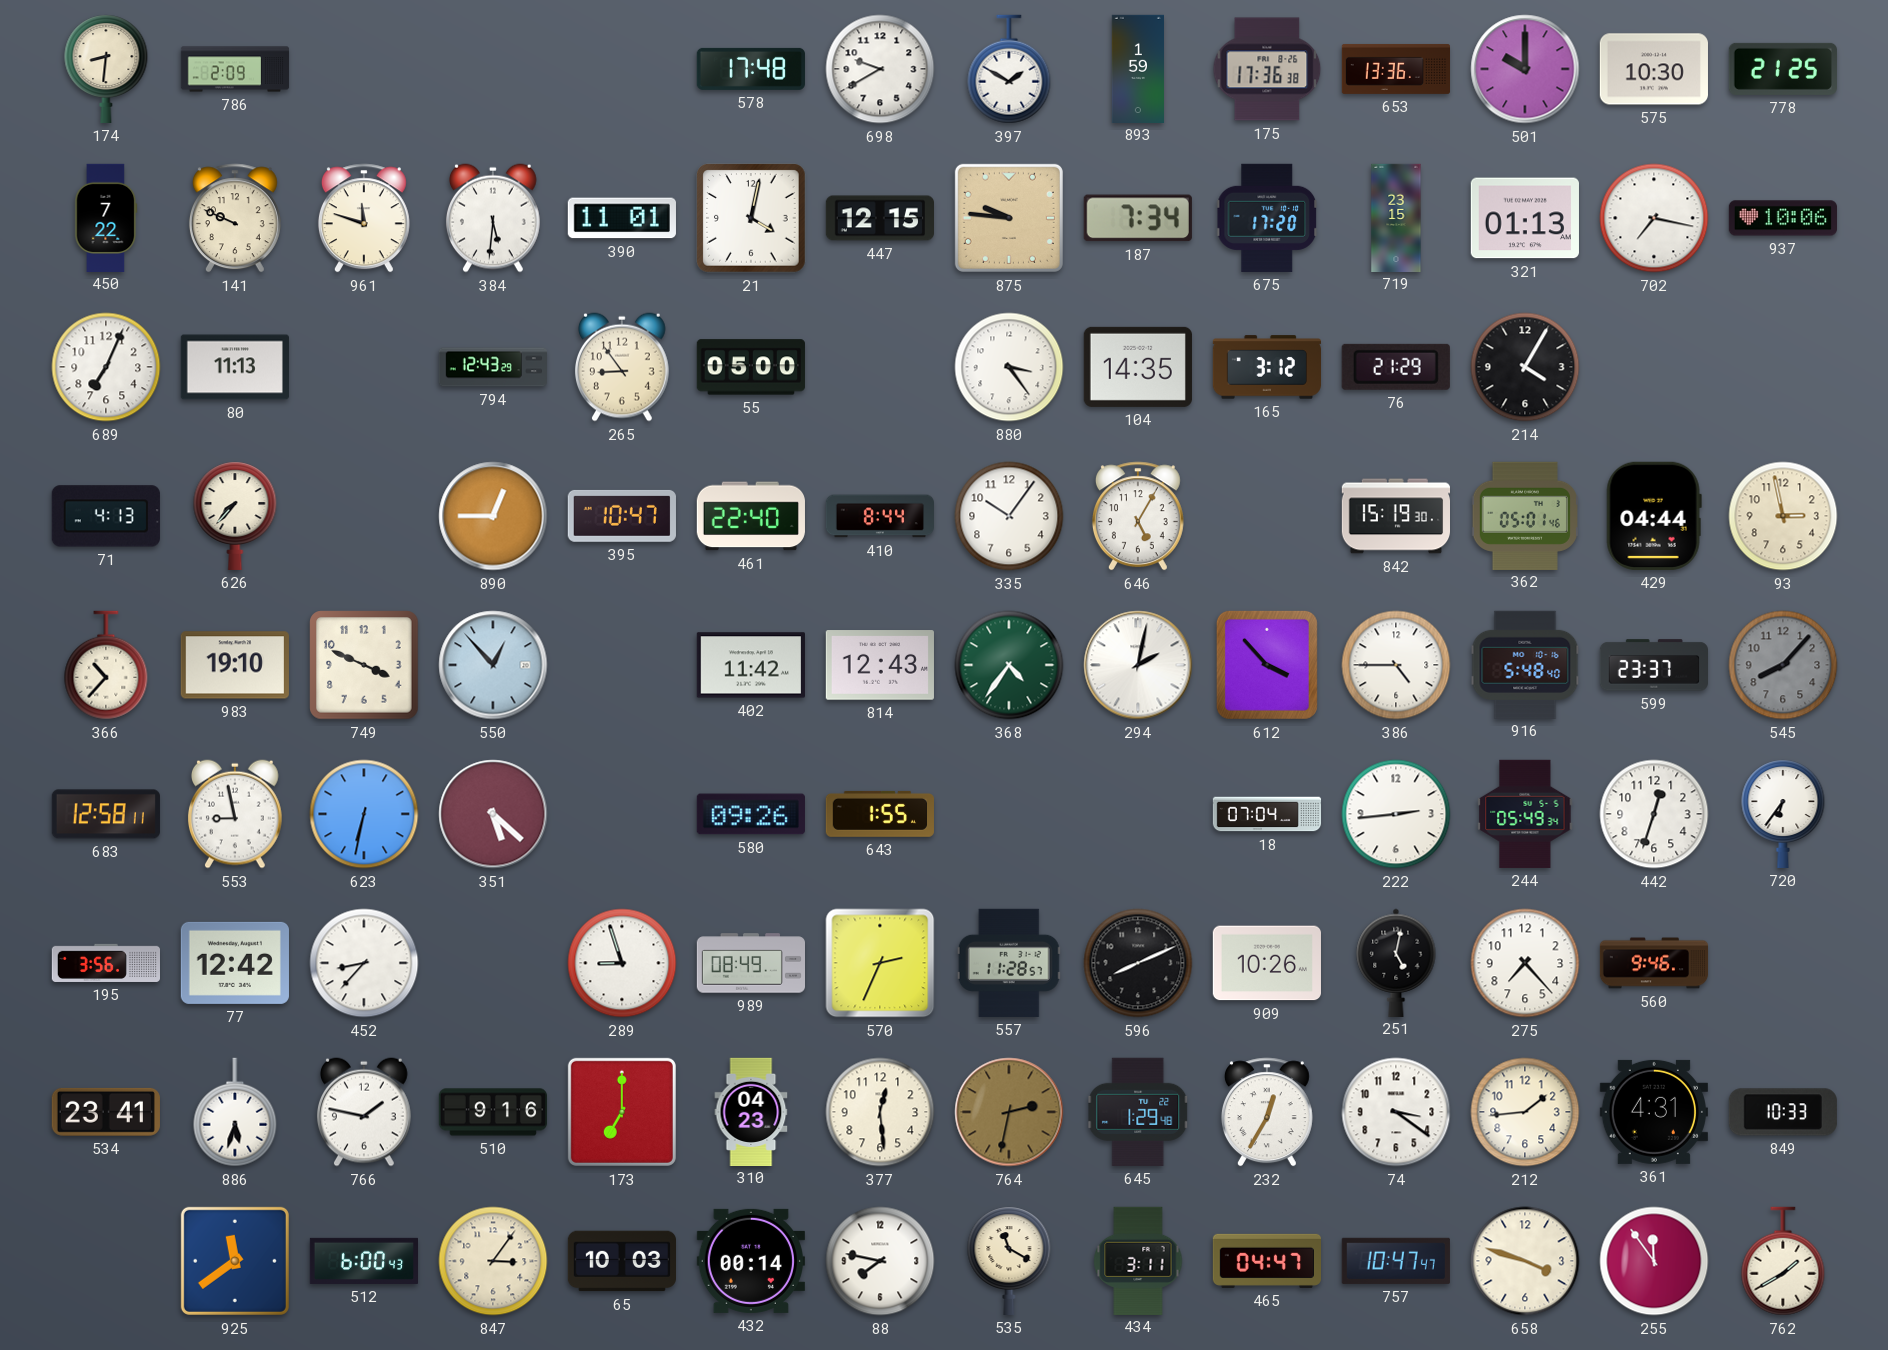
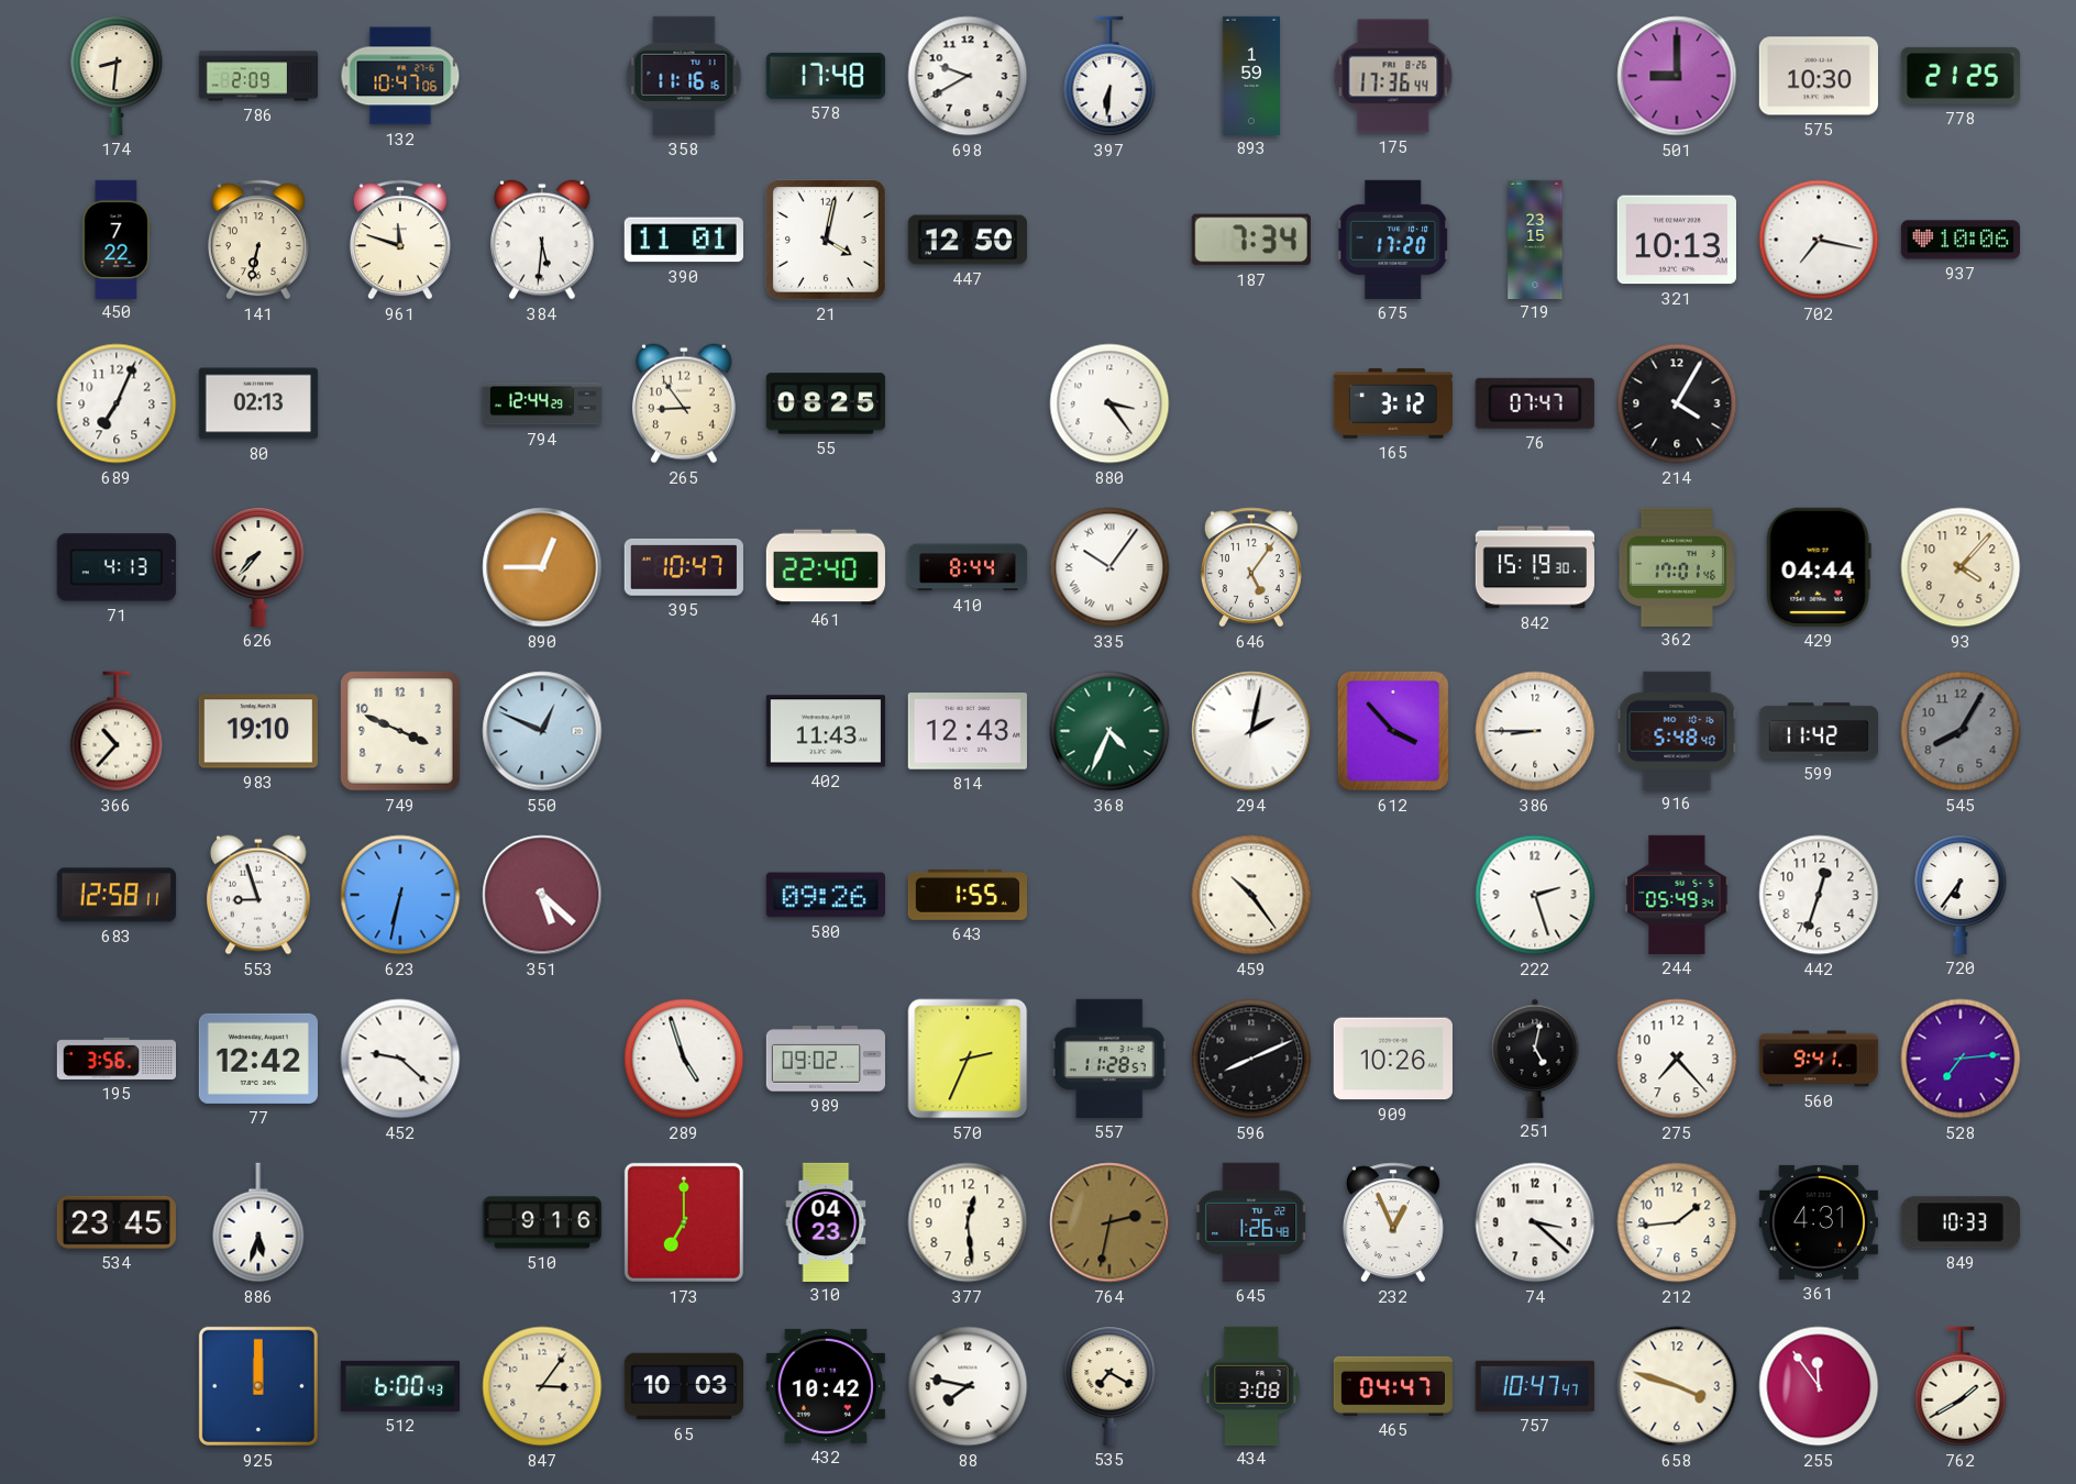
132: none -> 10:47
358: none -> 11:16
397: 1:50 -> 6:31
175: 17:36:38 -> 17:36:44
653: 13:36 -> none
501: 10:00 -> 9:00
141: 9:49 -> 6:32
447: 12:15 -> 12:50
875: 9:46 -> none
321: 01:13 -> 10:13
80: 11:13 -> 02:13
794: 12:43 -> 12:44
55: 05:00 -> 08:25
104: 14:35 -> none
76: 21:29 -> 07:47
335 numerals: Arabic -> Roman
646: 5:05 -> 5:06
362: 05:01 -> 17:01
93: 2:58 -> 4:07
550: 12:53 -> 12:49
402: 11:42 -> 11:43
368: 4:36 -> 4:34
386: 4:45 -> 8:45
599: 23:37 -> 11:42
545: 8:07 -> 8:05
553: 8:58 -> 8:57
459: none -> 10:24
18: 07:04 -> none
222: 2:44 -> 2:27
452: 8:37 -> 9:22
289: 8:57 -> 4:57
989: 08:49 -> 09:02
560: 9:46 -> 9:41
528: none -> 7:14
534: 23:41 -> 23:45
766: 1:47 -> none
645: 1:29 -> 1:26
232: 12:35 -> 12:56
74: 3:21 -> 3:22
925: 11:39 -> 12:00
432: 00:14 -> 10:42
535: 11:20 -> 7:20
434: 3:11 -> 3:08
